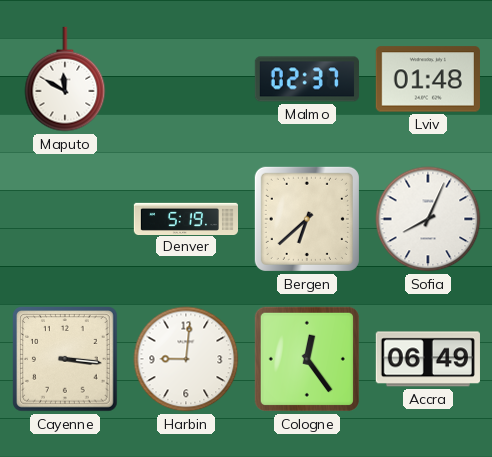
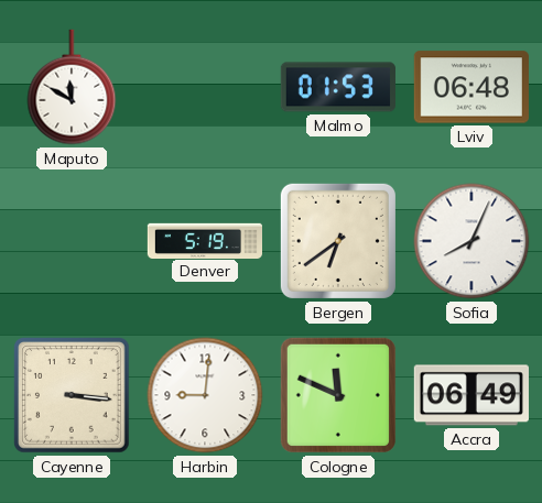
Malmo: 02:37 -> 01:53
Lviv: 01:48 -> 06:48
Bergen: 6:38 -> 6:39
Cologne: 12:24 -> 11:49
